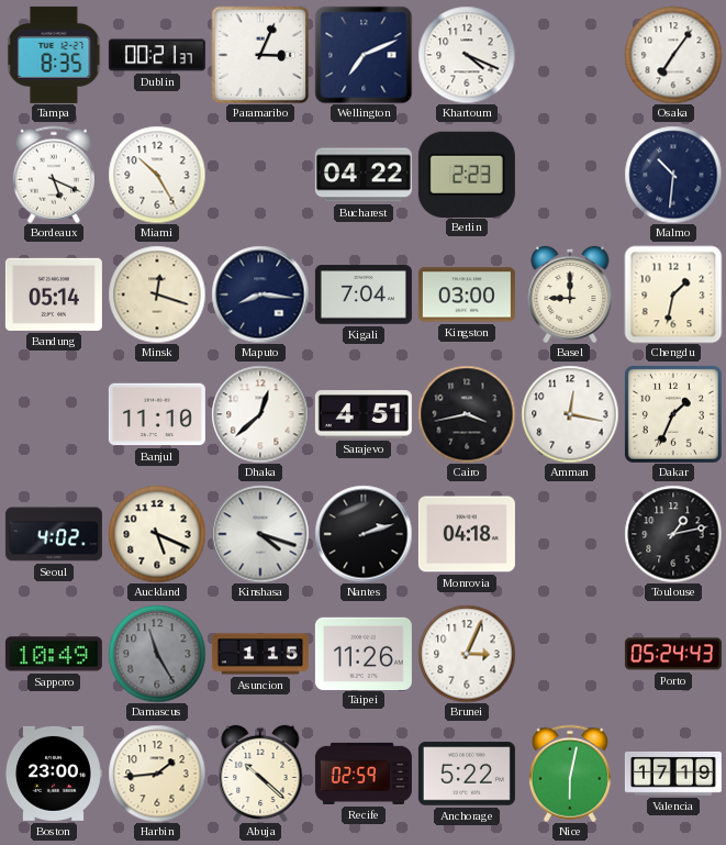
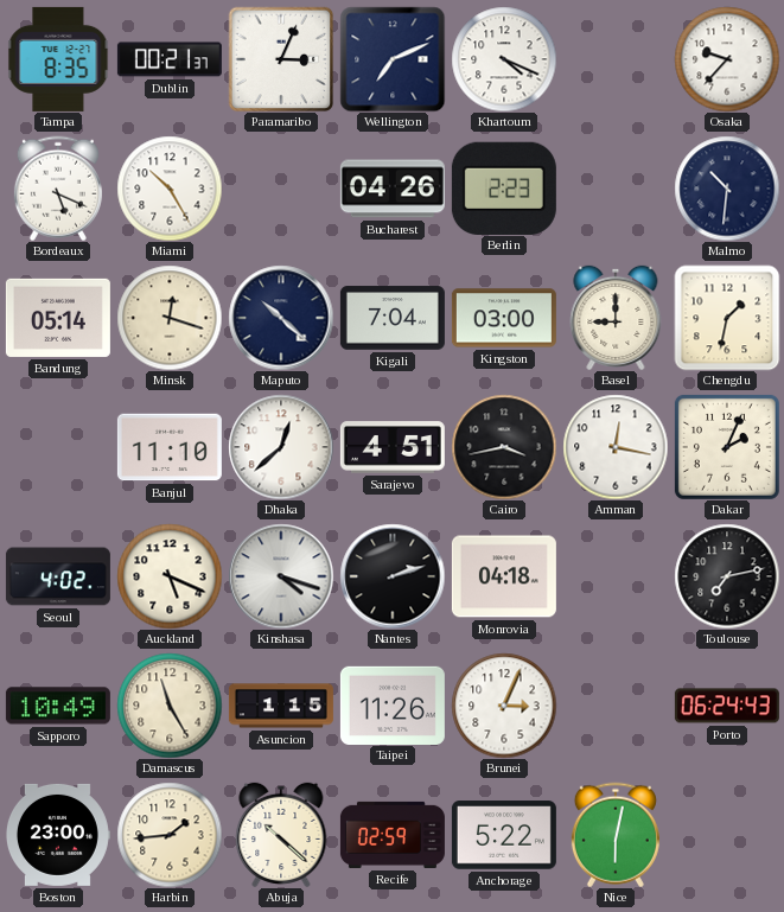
Osaka: 7:06 -> 9:37
Bucharest: 04:22 -> 04:26
Maputo: 8:16 -> 10:22
Dakar: 1:34 -> 2:04
Toulouse: 1:13 -> 7:13
Damascus dial: grey -> cream
Porto: 05:24 -> 06:24
Valencia: 17:19 -> none
